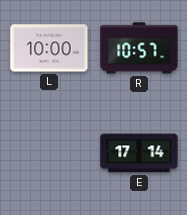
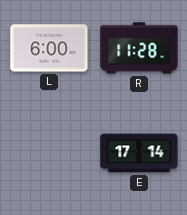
L: 10:00 -> 6:00
R: 10:57 -> 11:28
